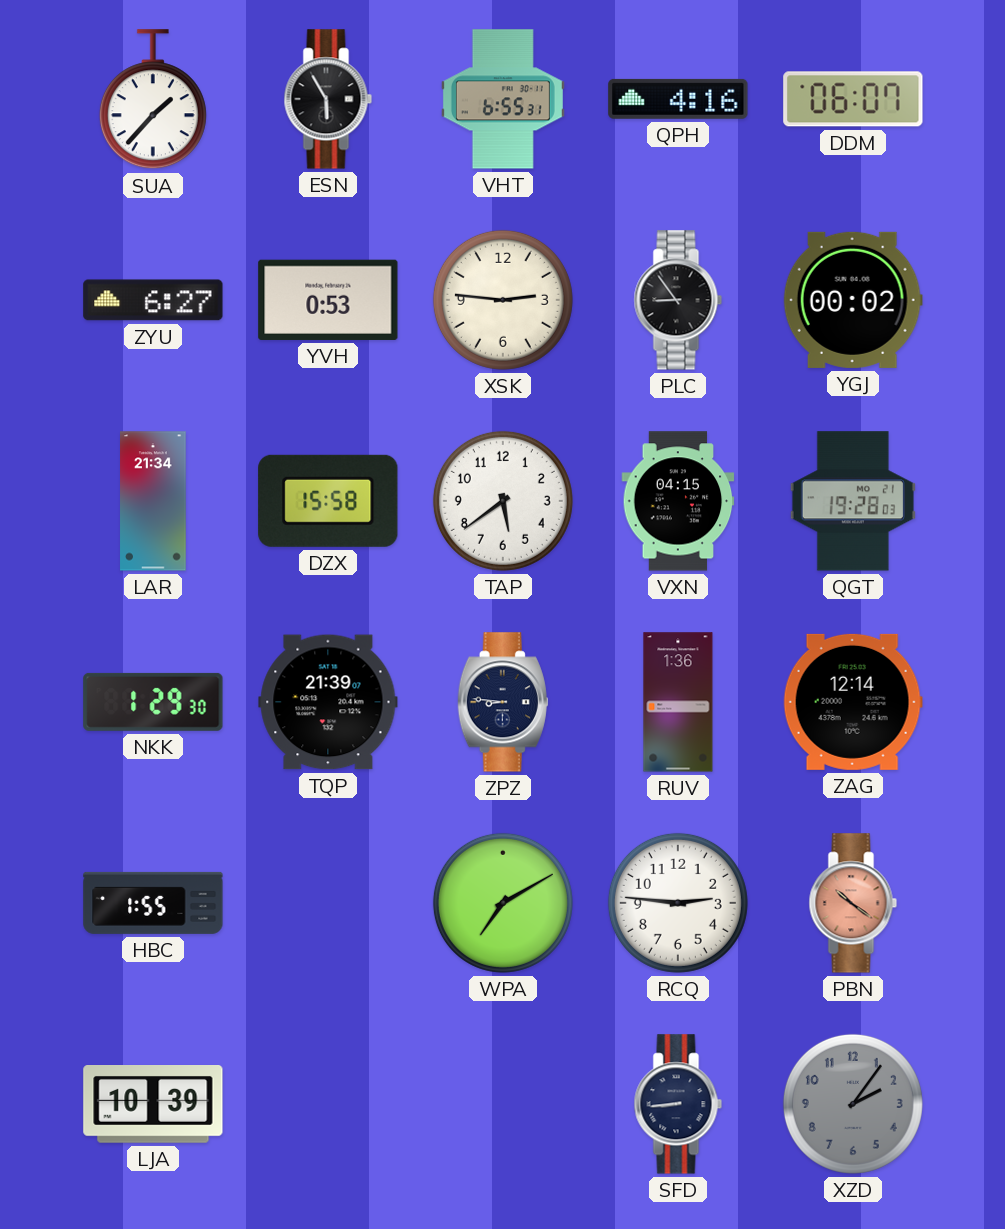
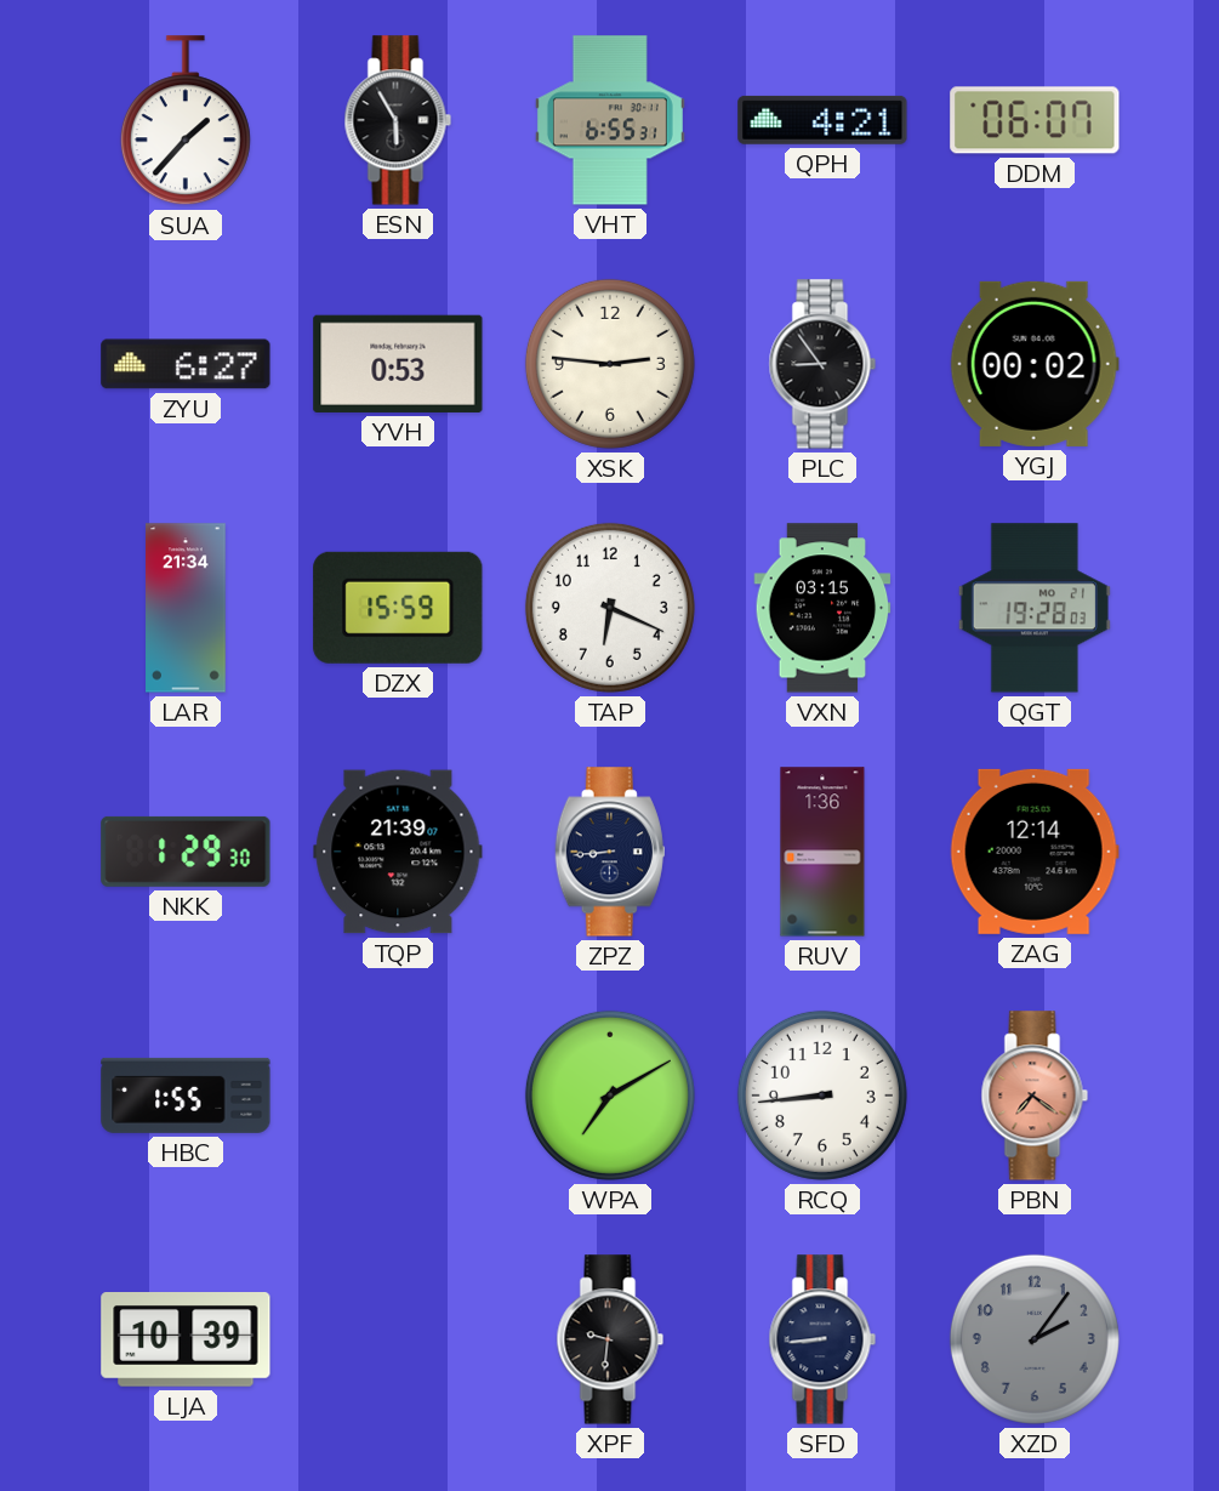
QPH: 4:16 -> 4:21
DZX: 15:58 -> 15:59
TAP: 5:39 -> 6:19
VXN: 04:15 -> 03:15
ZPZ: 8:46 -> 8:44
RCQ: 2:46 -> 8:44
PBN: 10:21 -> 7:21
XPF: none -> 9:31
